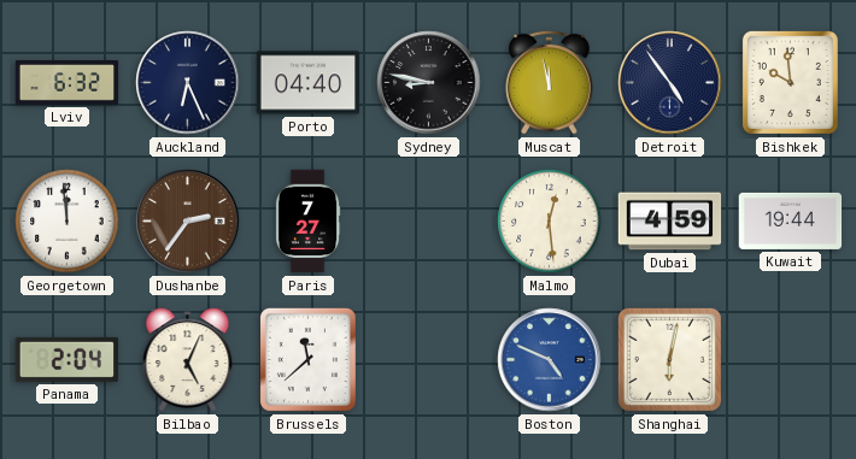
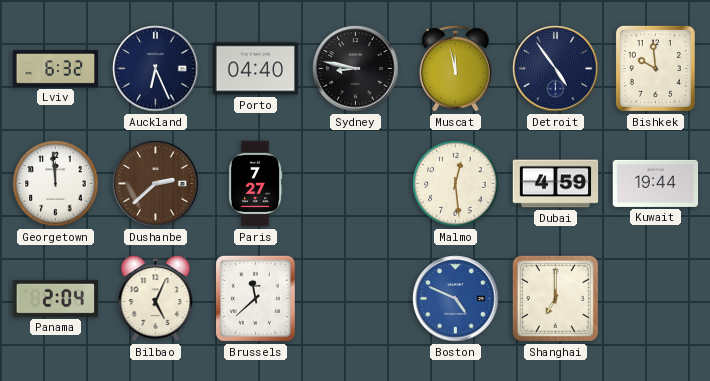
Dushanbe: 2:36 -> 2:38
Shanghai: 6:02 -> 7:00
